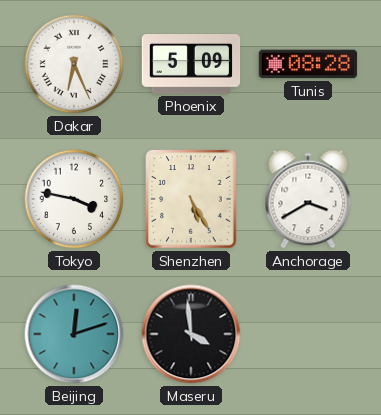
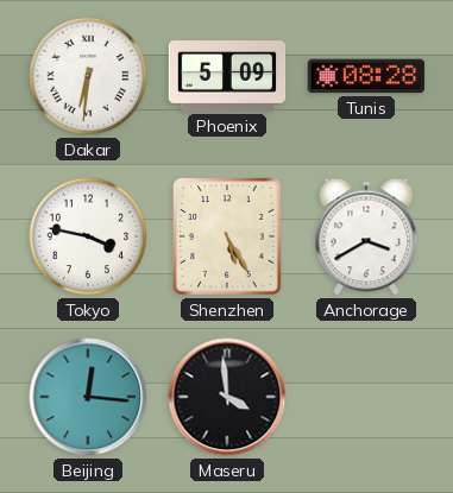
Dakar: 6:26 -> 6:31
Beijing: 12:12 -> 12:16
